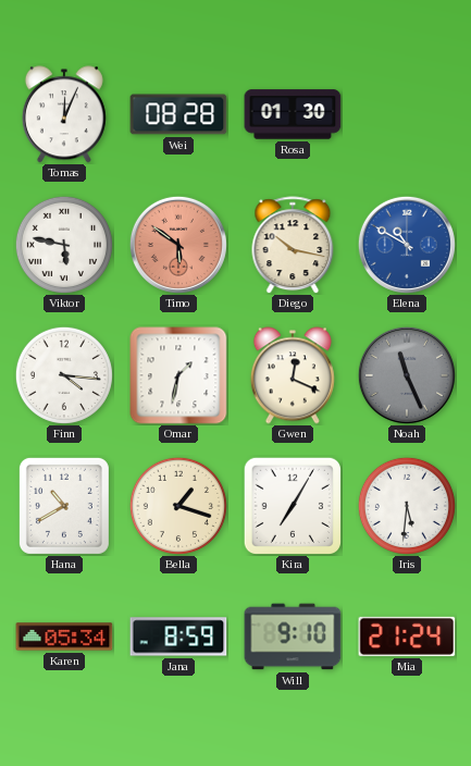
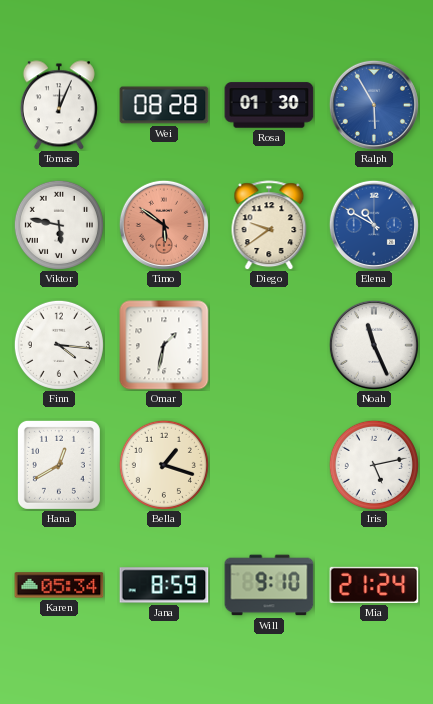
Ralph: none -> 5:55
Diego: 10:17 -> 9:39
Gwen: 12:19 -> none
Noah dial: grey -> white
Hana: 10:40 -> 12:40
Kira: 7:05 -> none
Iris: 5:31 -> 5:13
